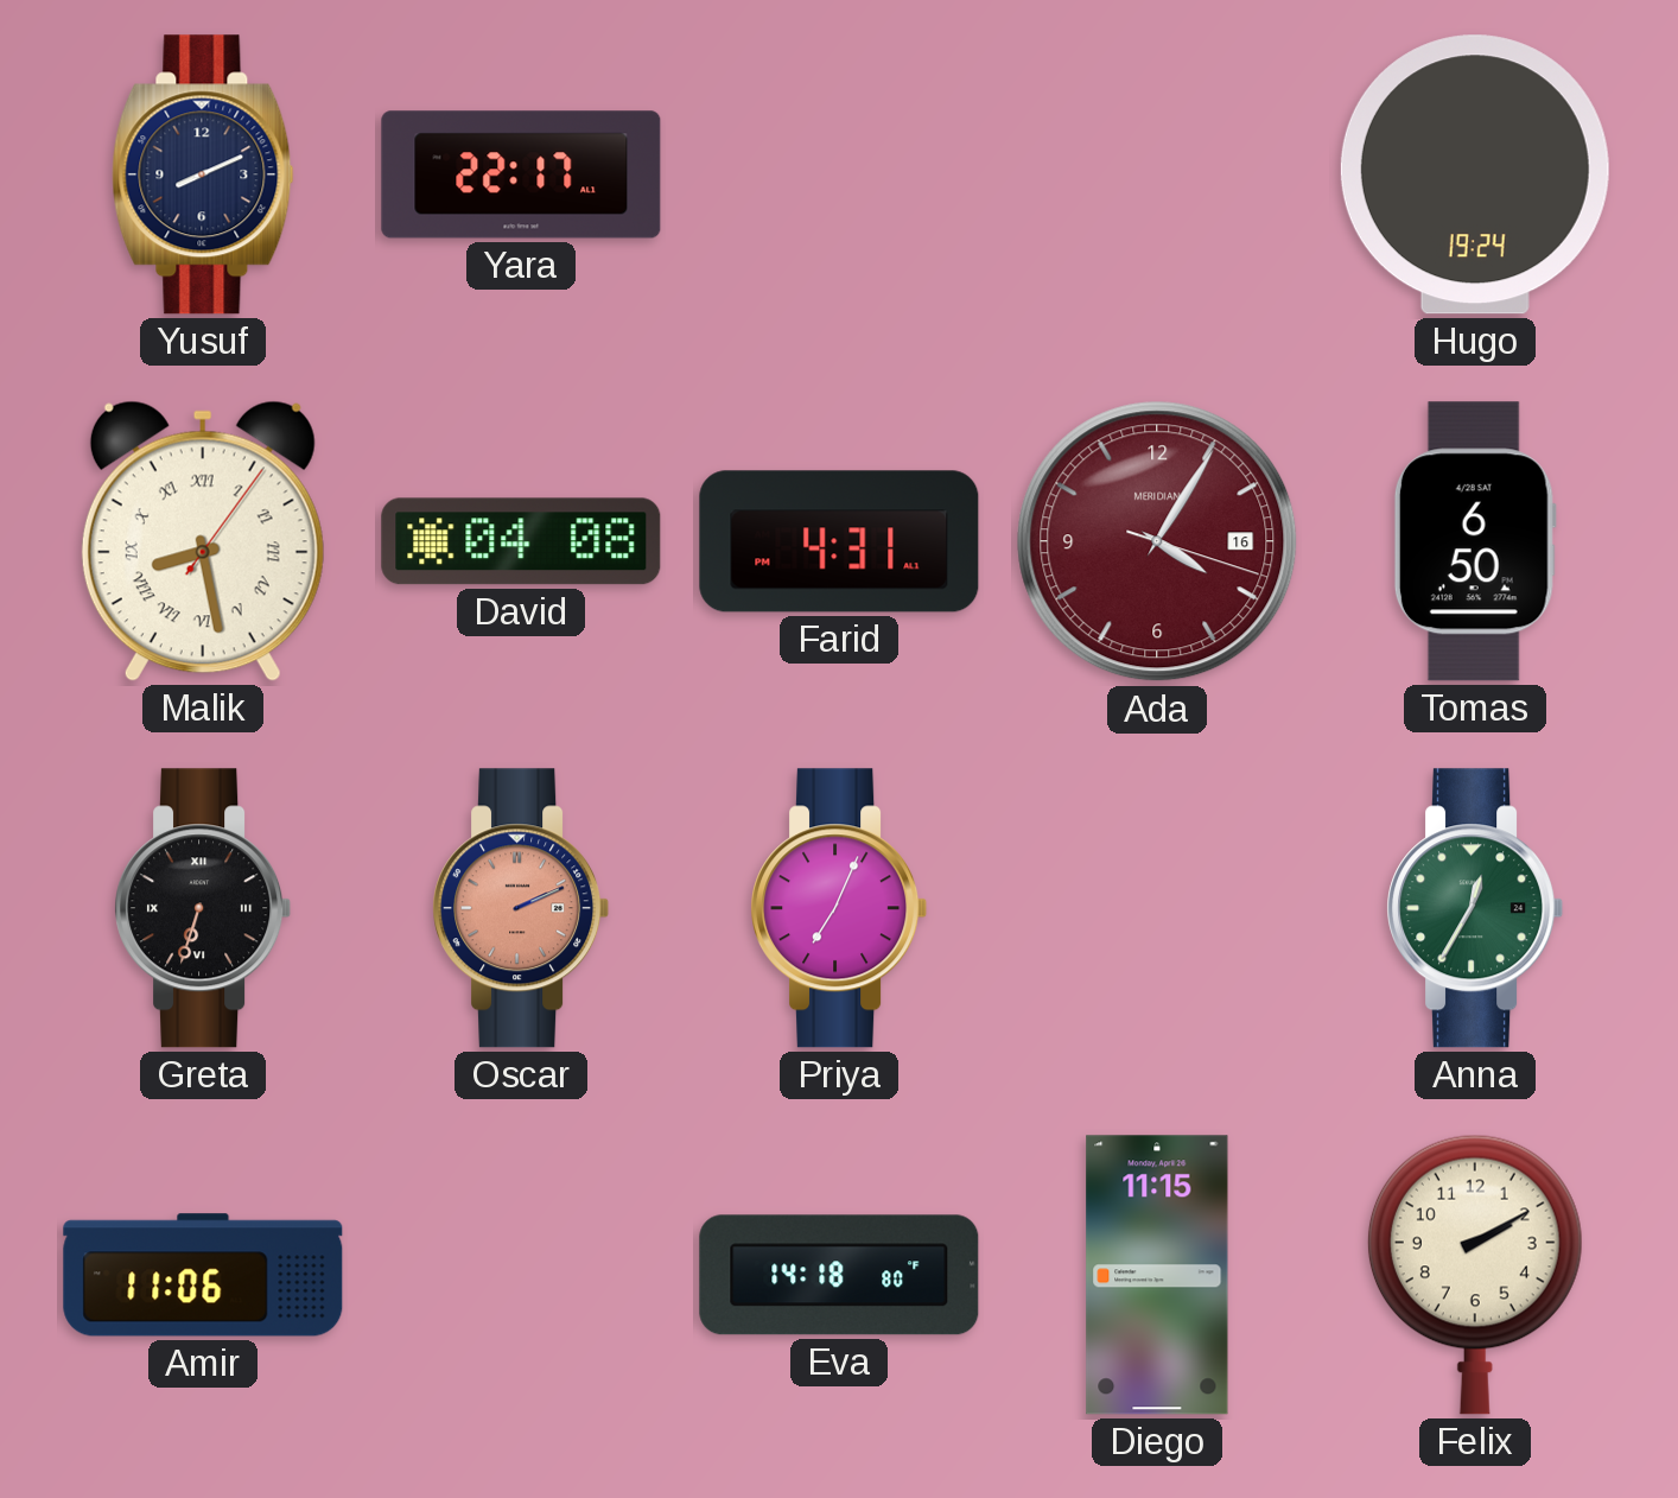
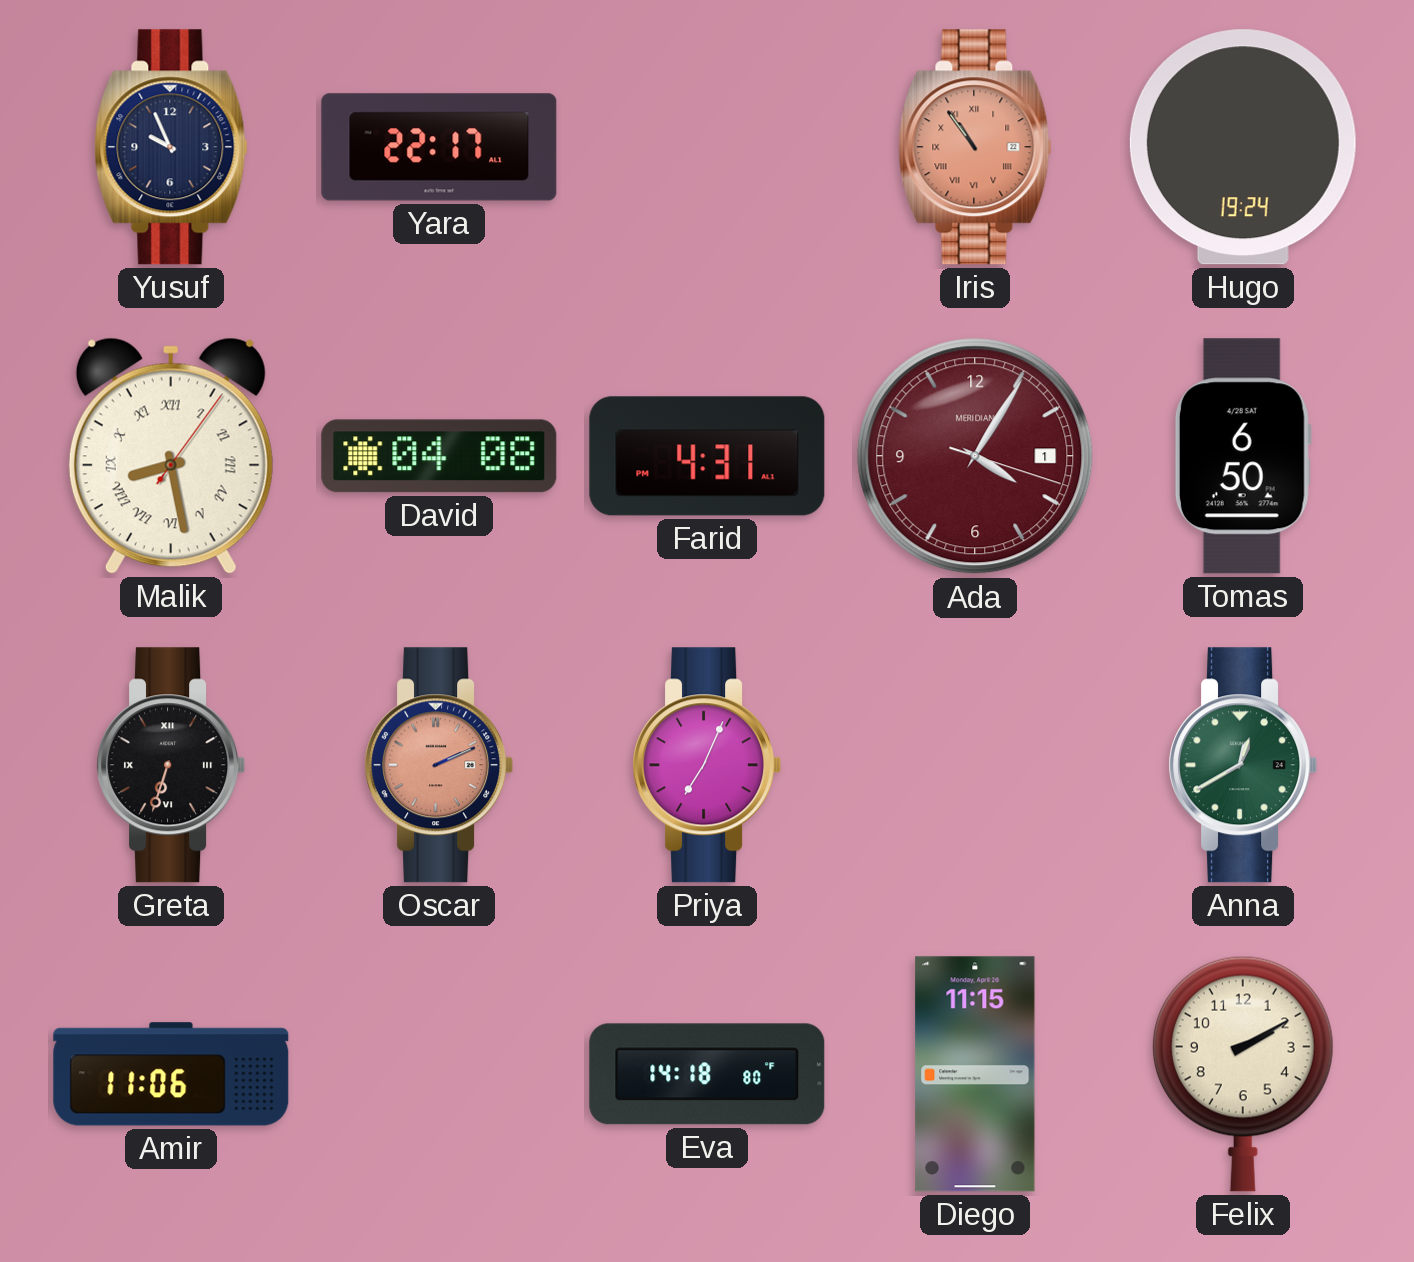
Yusuf: 8:11 -> 9:56
Iris: none -> 10:54
Ada date: 16 -> 1
Anna: 12:35 -> 12:40
